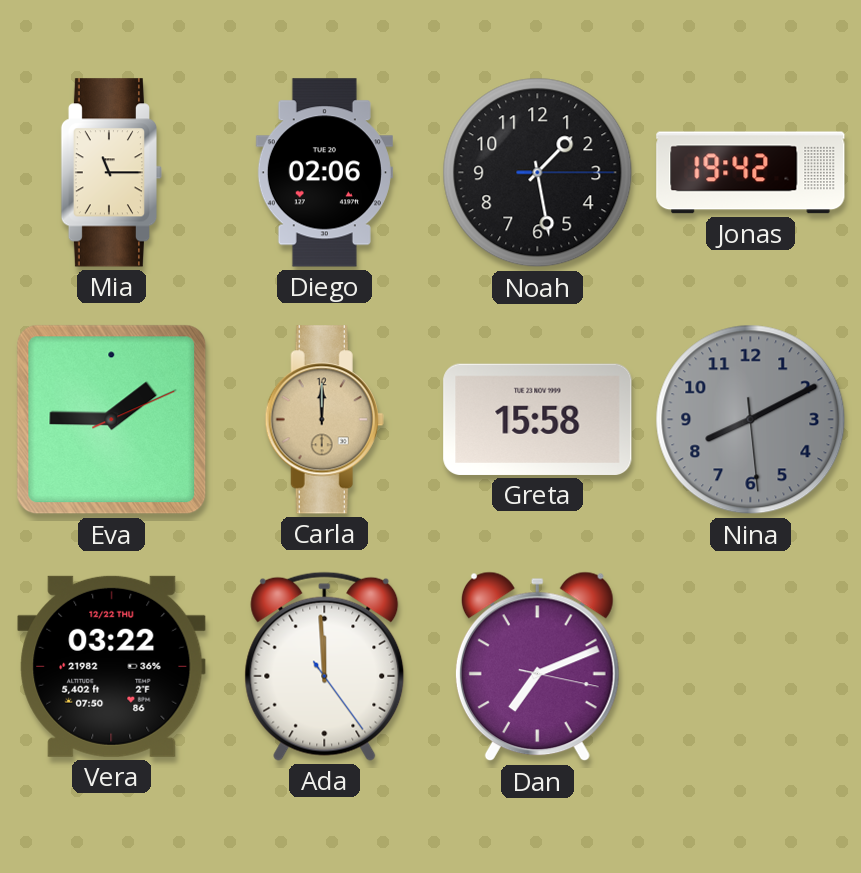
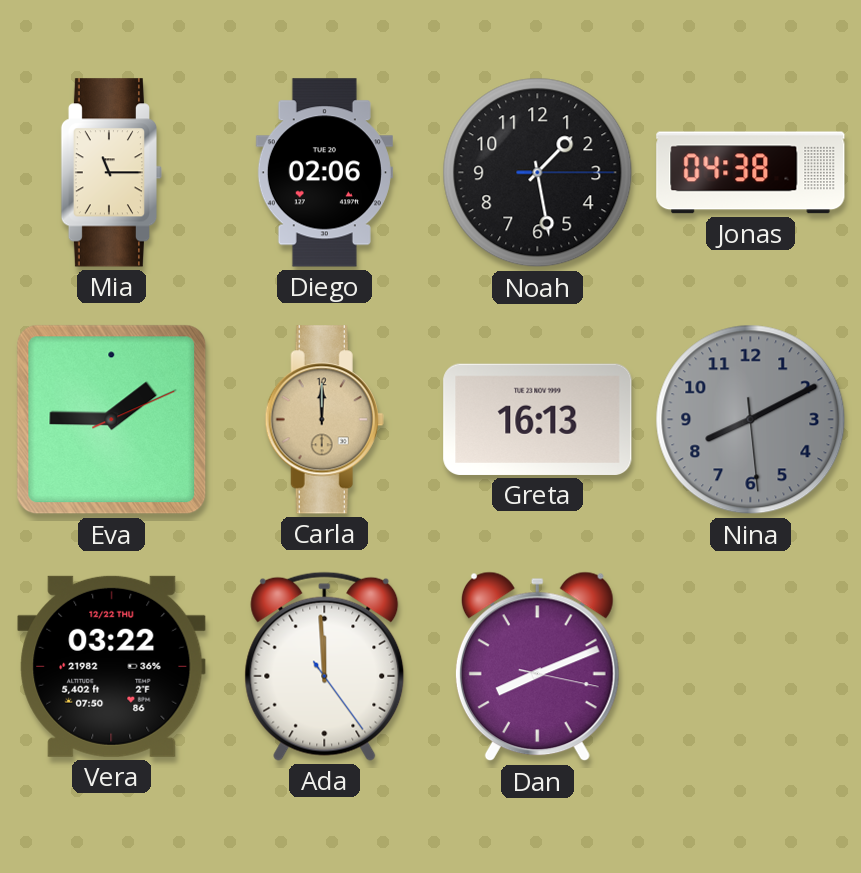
Jonas: 19:42 -> 04:38
Greta: 15:58 -> 16:13
Dan: 7:11 -> 8:11
